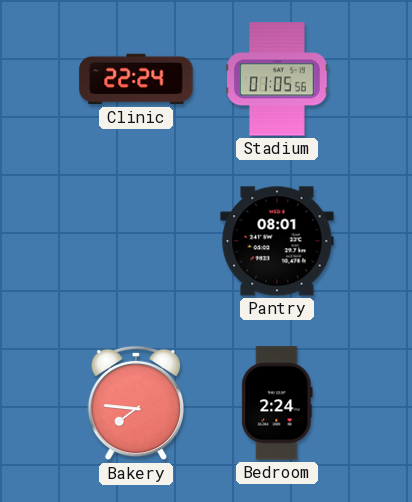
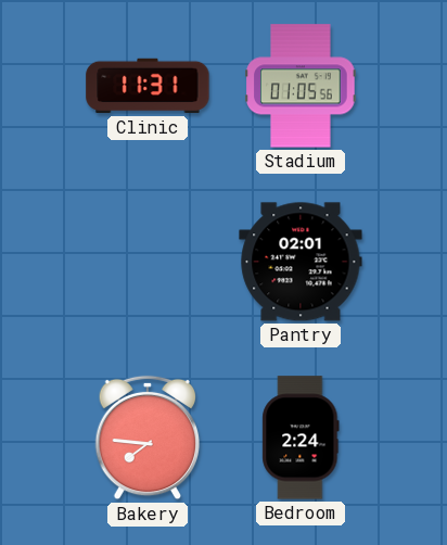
Clinic: 22:24 -> 11:31
Pantry: 08:01 -> 02:01
